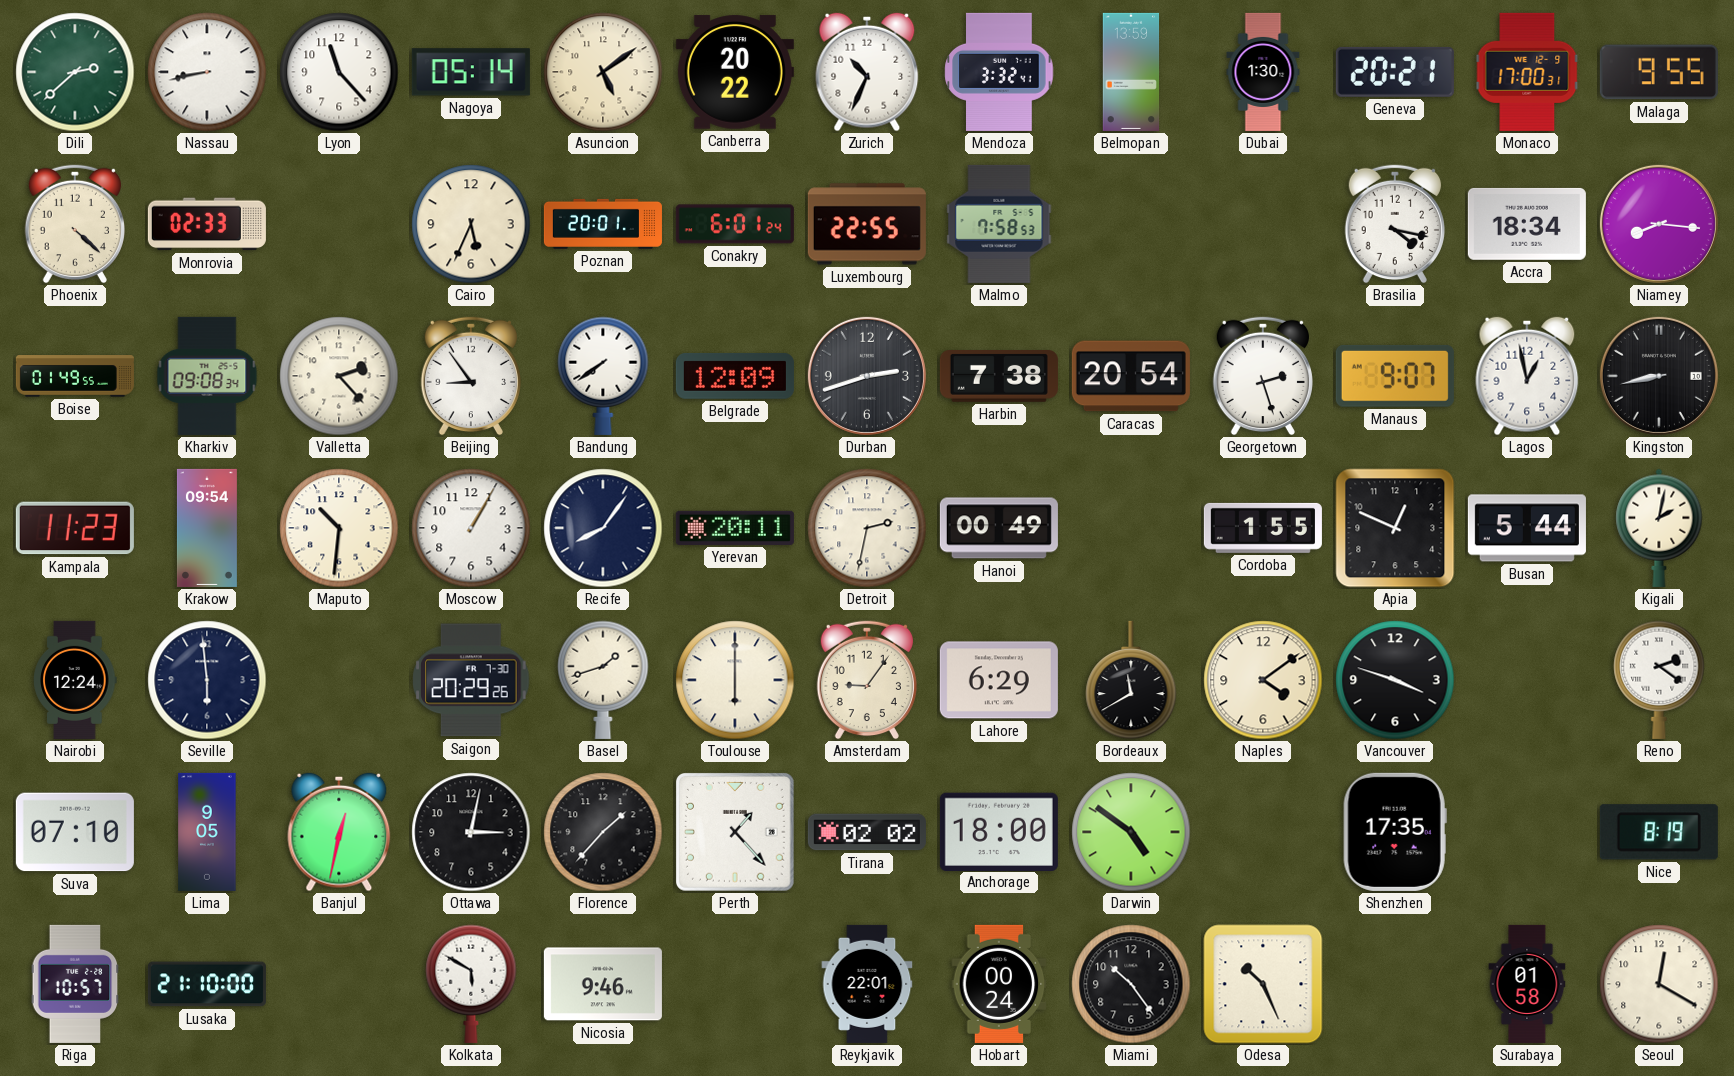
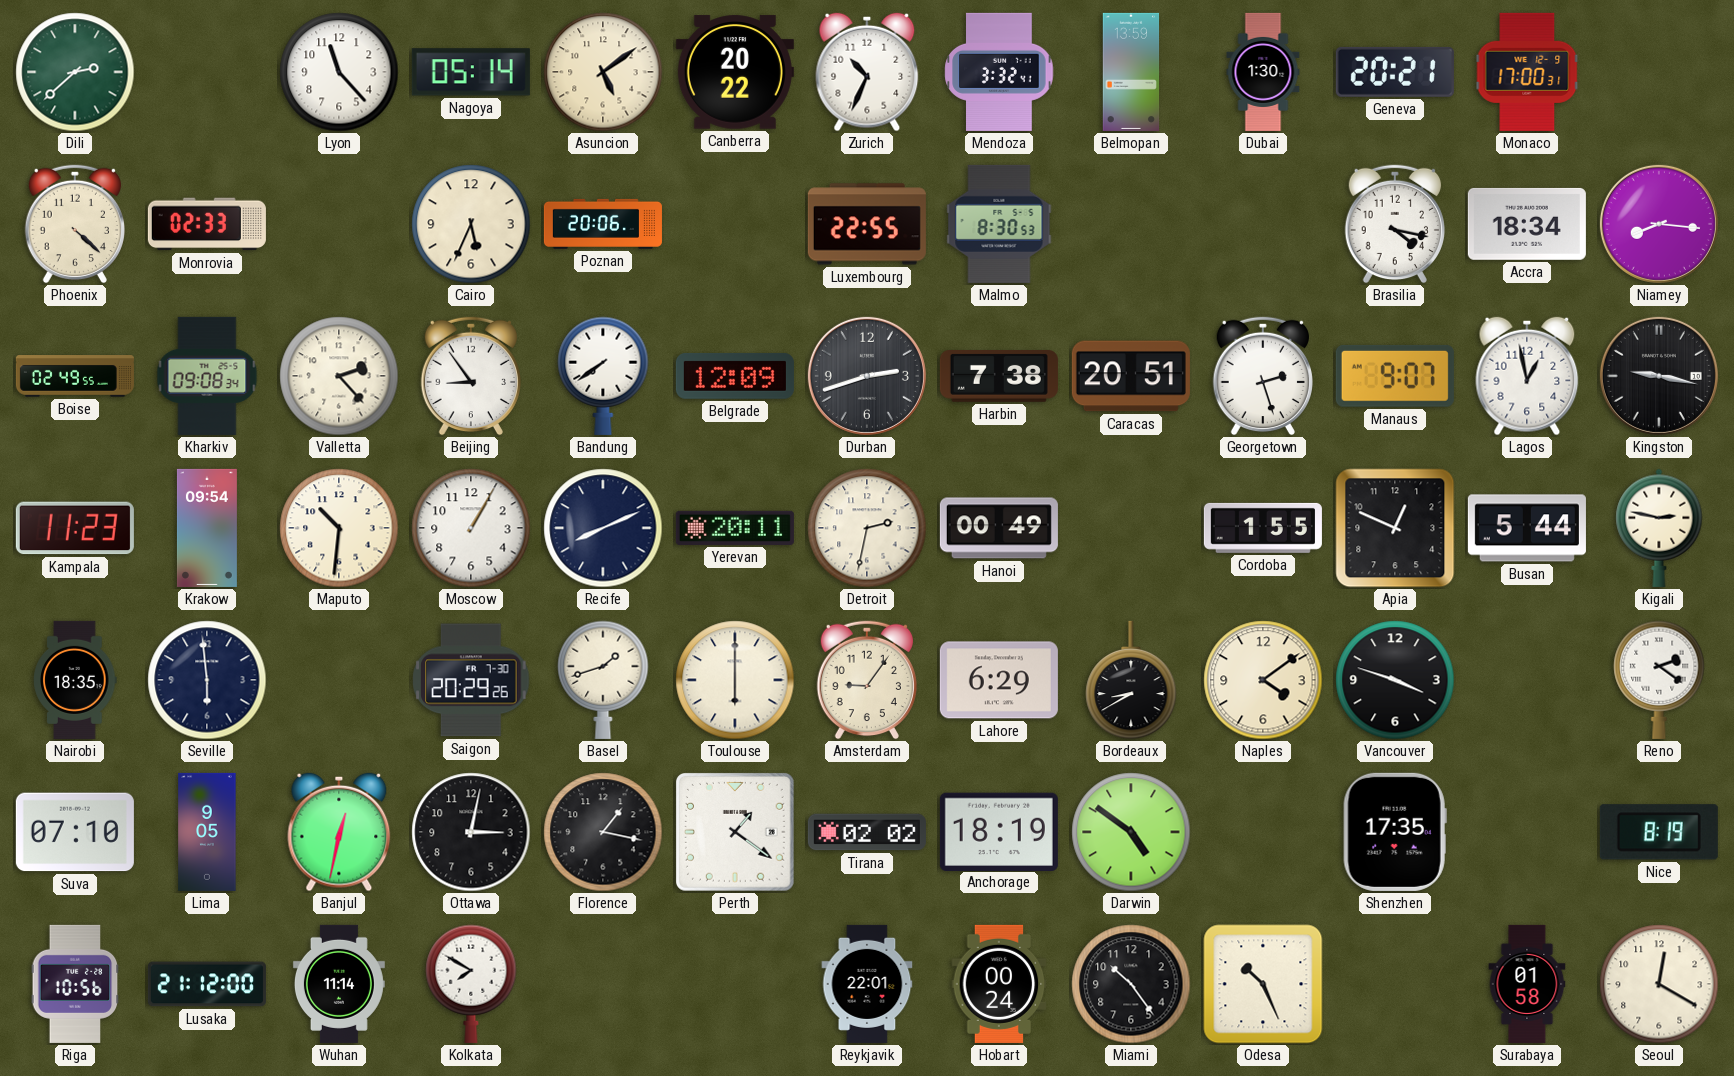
Nassau: 8:43 -> none
Malaga: 9:55 -> none
Poznan: 20:01 -> 20:06
Conakry: 6:01 -> none
Malmo: 7:58 -> 8:30
Boise: 01:49 -> 02:49
Caracas: 20:54 -> 20:51
Kingston: 8:43 -> 9:17
Recife: 8:06 -> 8:11
Kigali: 2:02 -> 2:47
Nairobi: 12:24 -> 18:35
Bordeaux: 11:40 -> 8:40
Florence: 1:37 -> 1:17
Perth: 1:23 -> 1:21
Anchorage: 18:00 -> 18:19
Riga: 10:57 -> 10:56
Lusaka: 21:10 -> 21:12
Wuhan: none -> 11:14
Kolkata: 5:50 -> 7:50
Nicosia: 9:46 -> none
